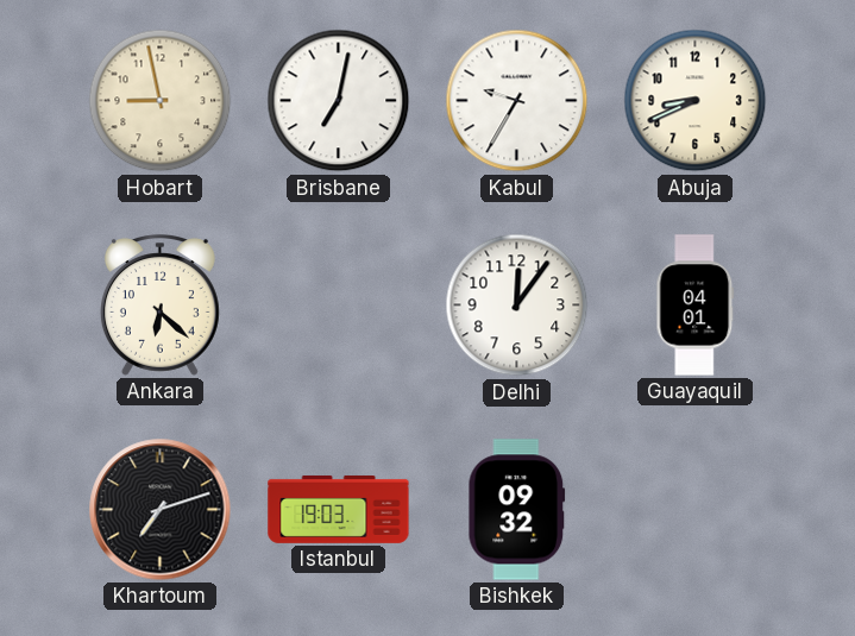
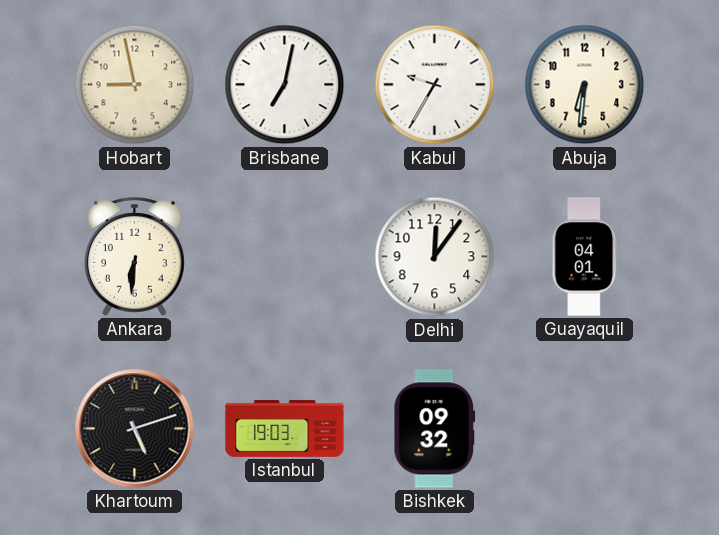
Abuja: 8:41 -> 6:31
Ankara: 6:22 -> 6:31
Khartoum: 7:12 -> 5:12
